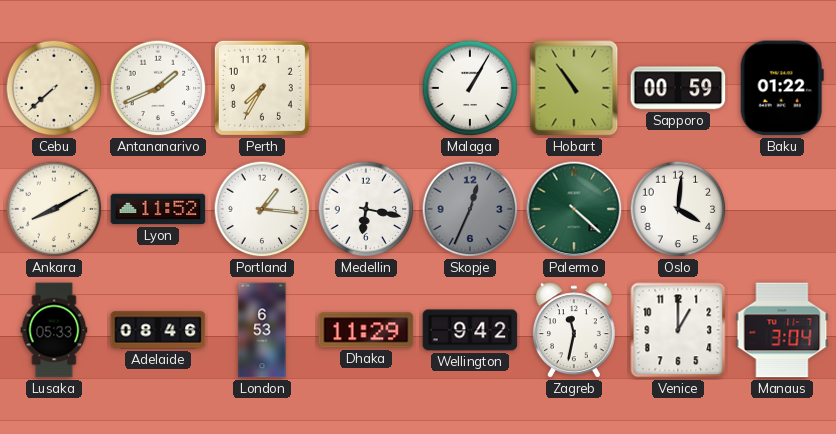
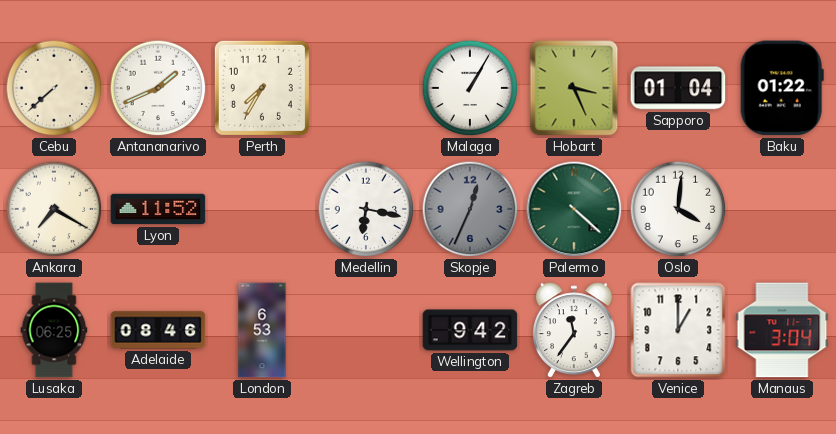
Hobart: 10:54 -> 3:26
Sapporo: 00:59 -> 01:04
Ankara: 8:10 -> 7:20
Portland: 1:16 -> none
Lusaka: 05:33 -> 06:25
Dhaka: 11:29 -> none
Zagreb: 11:32 -> 11:36
